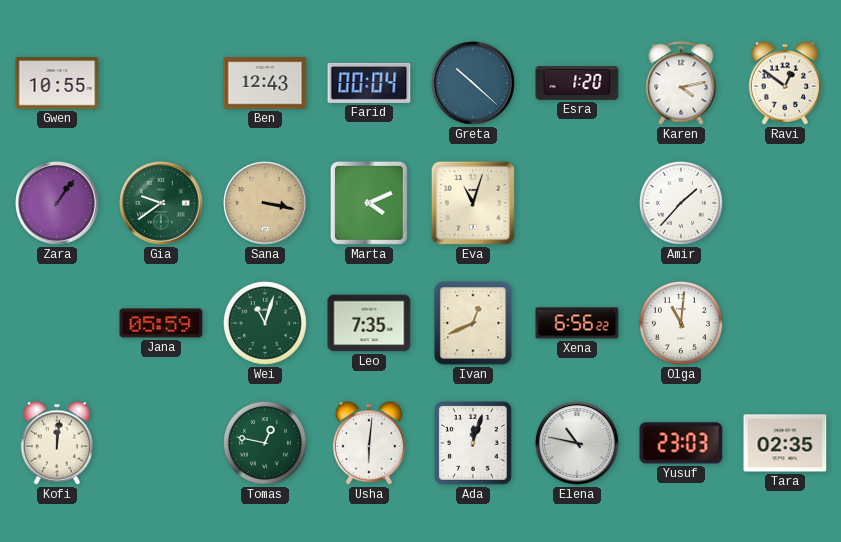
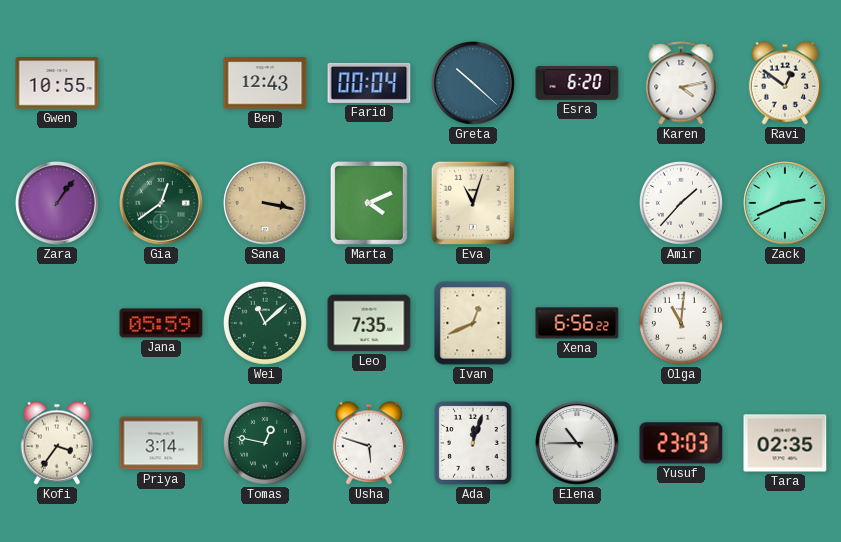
Esra: 1:20 -> 6:20
Gia: 9:39 -> 12:39
Zack: none -> 2:41
Wei: 11:03 -> 11:08
Kofi: 12:01 -> 3:36
Priya: none -> 3:14
Usha: 6:01 -> 5:48
Elena: 10:47 -> 10:45
